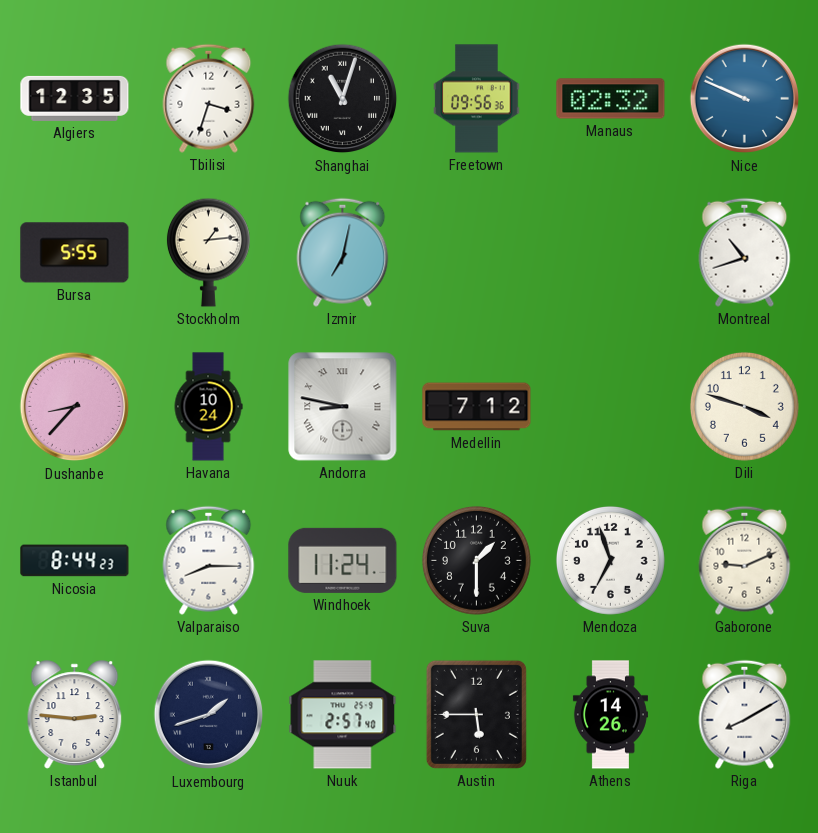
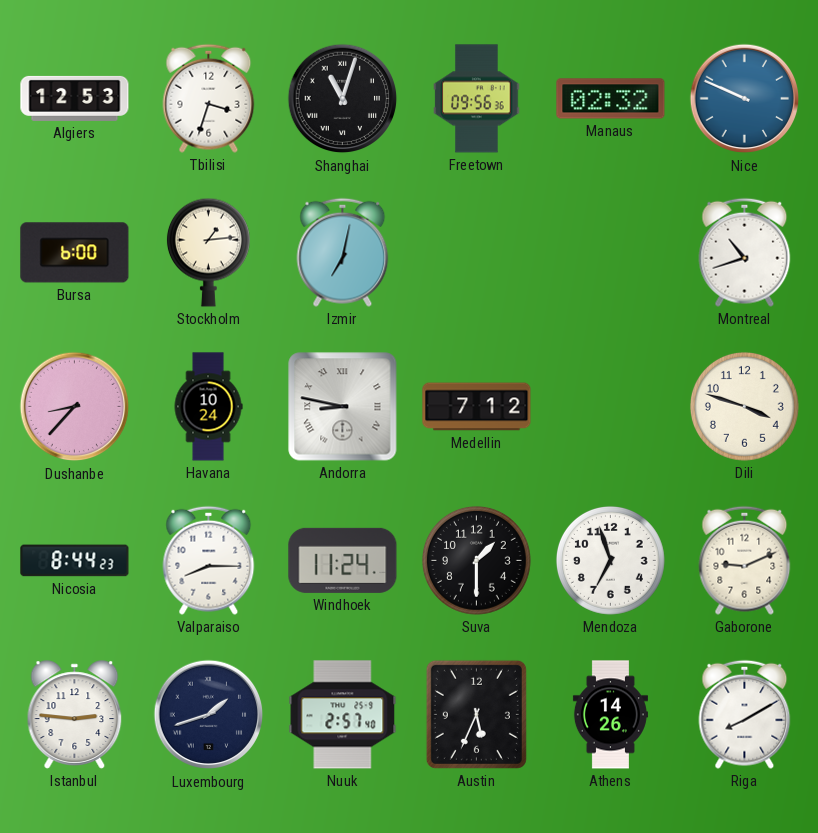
Algiers: 12:35 -> 12:53
Bursa: 5:55 -> 6:00
Austin: 5:45 -> 5:34
